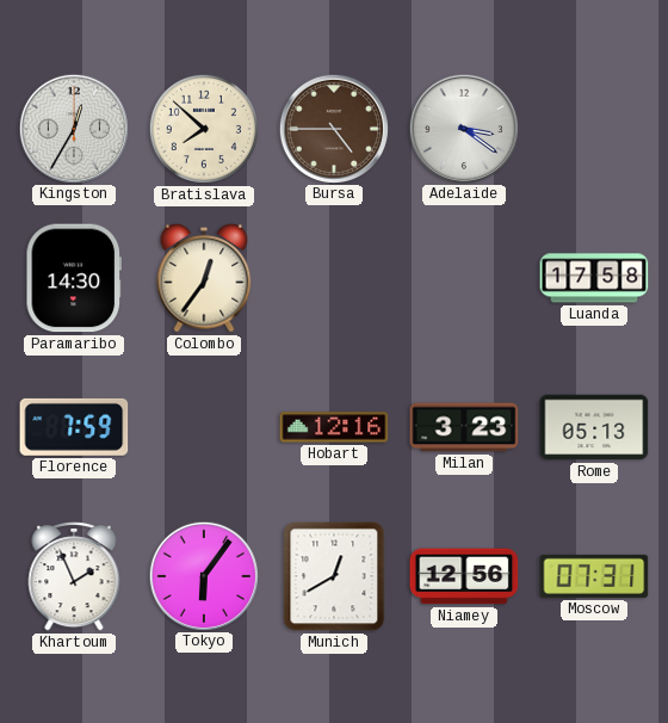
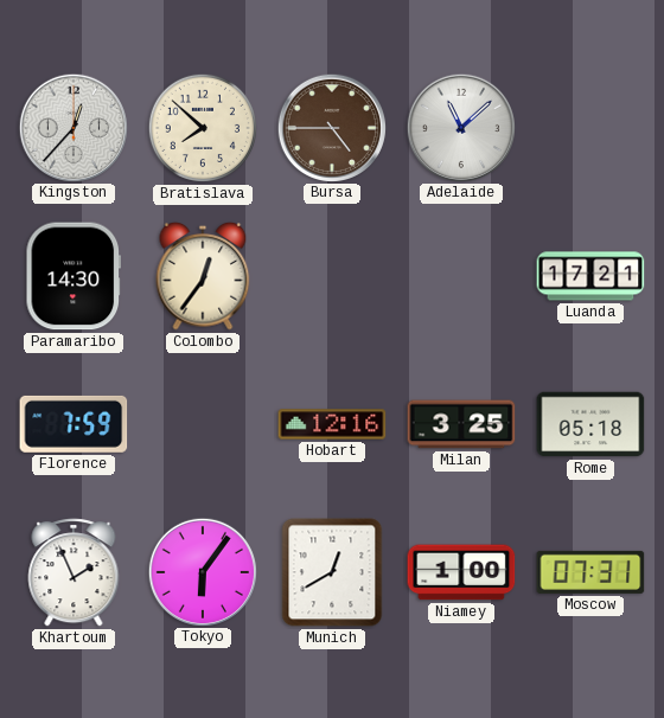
Kingston: 12:35 -> 12:37
Adelaide: 3:21 -> 11:08
Luanda: 17:58 -> 17:21
Milan: 3:23 -> 3:25
Rome: 05:13 -> 05:18
Niamey: 12:56 -> 1:00
